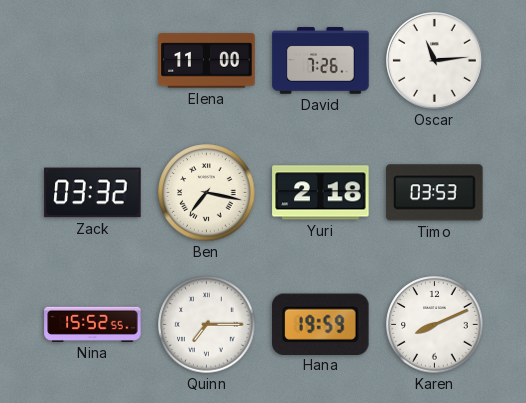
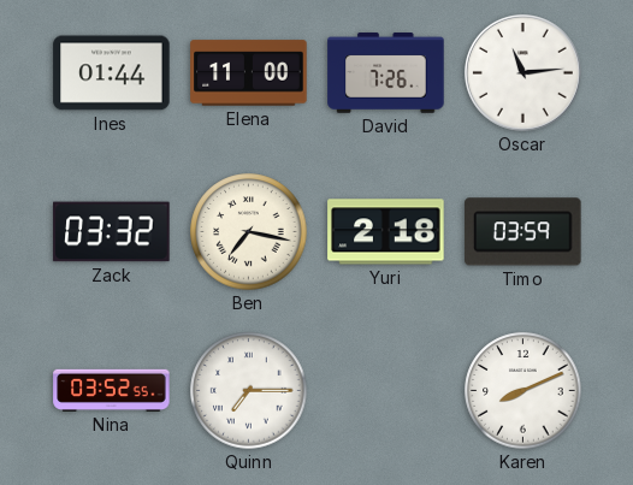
Ines: none -> 01:44
Timo: 03:53 -> 03:59
Nina: 15:52 -> 03:52
Hana: 19:59 -> none
